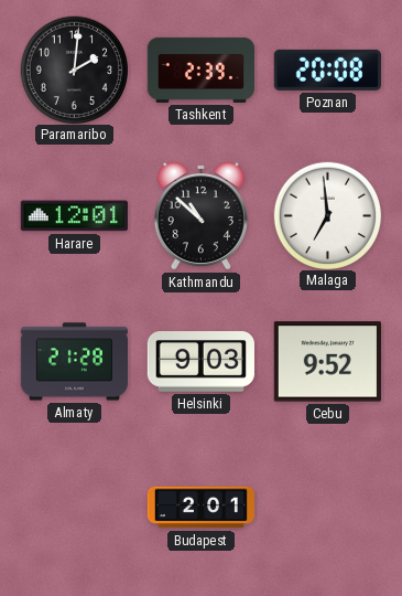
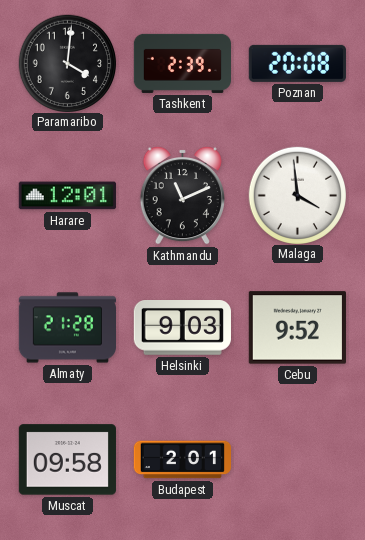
Paramaribo: 2:01 -> 4:01
Kathmandu: 10:52 -> 11:11
Malaga: 6:59 -> 3:59
Muscat: none -> 09:58
